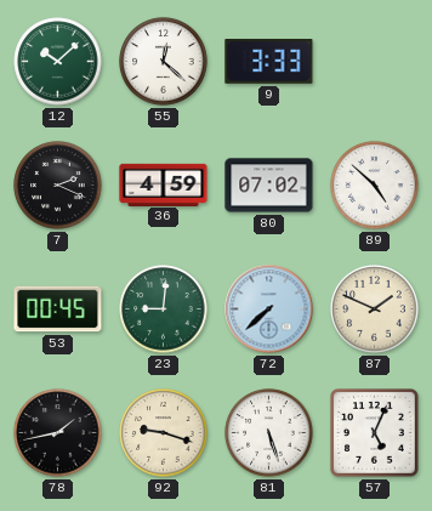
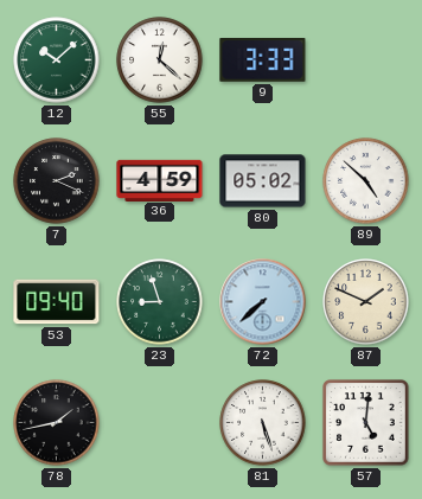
80: 07:02 -> 05:02
53: 00:45 -> 09:40
23: 9:01 -> 8:57
92: 9:18 -> none
57: 5:04 -> 5:01
